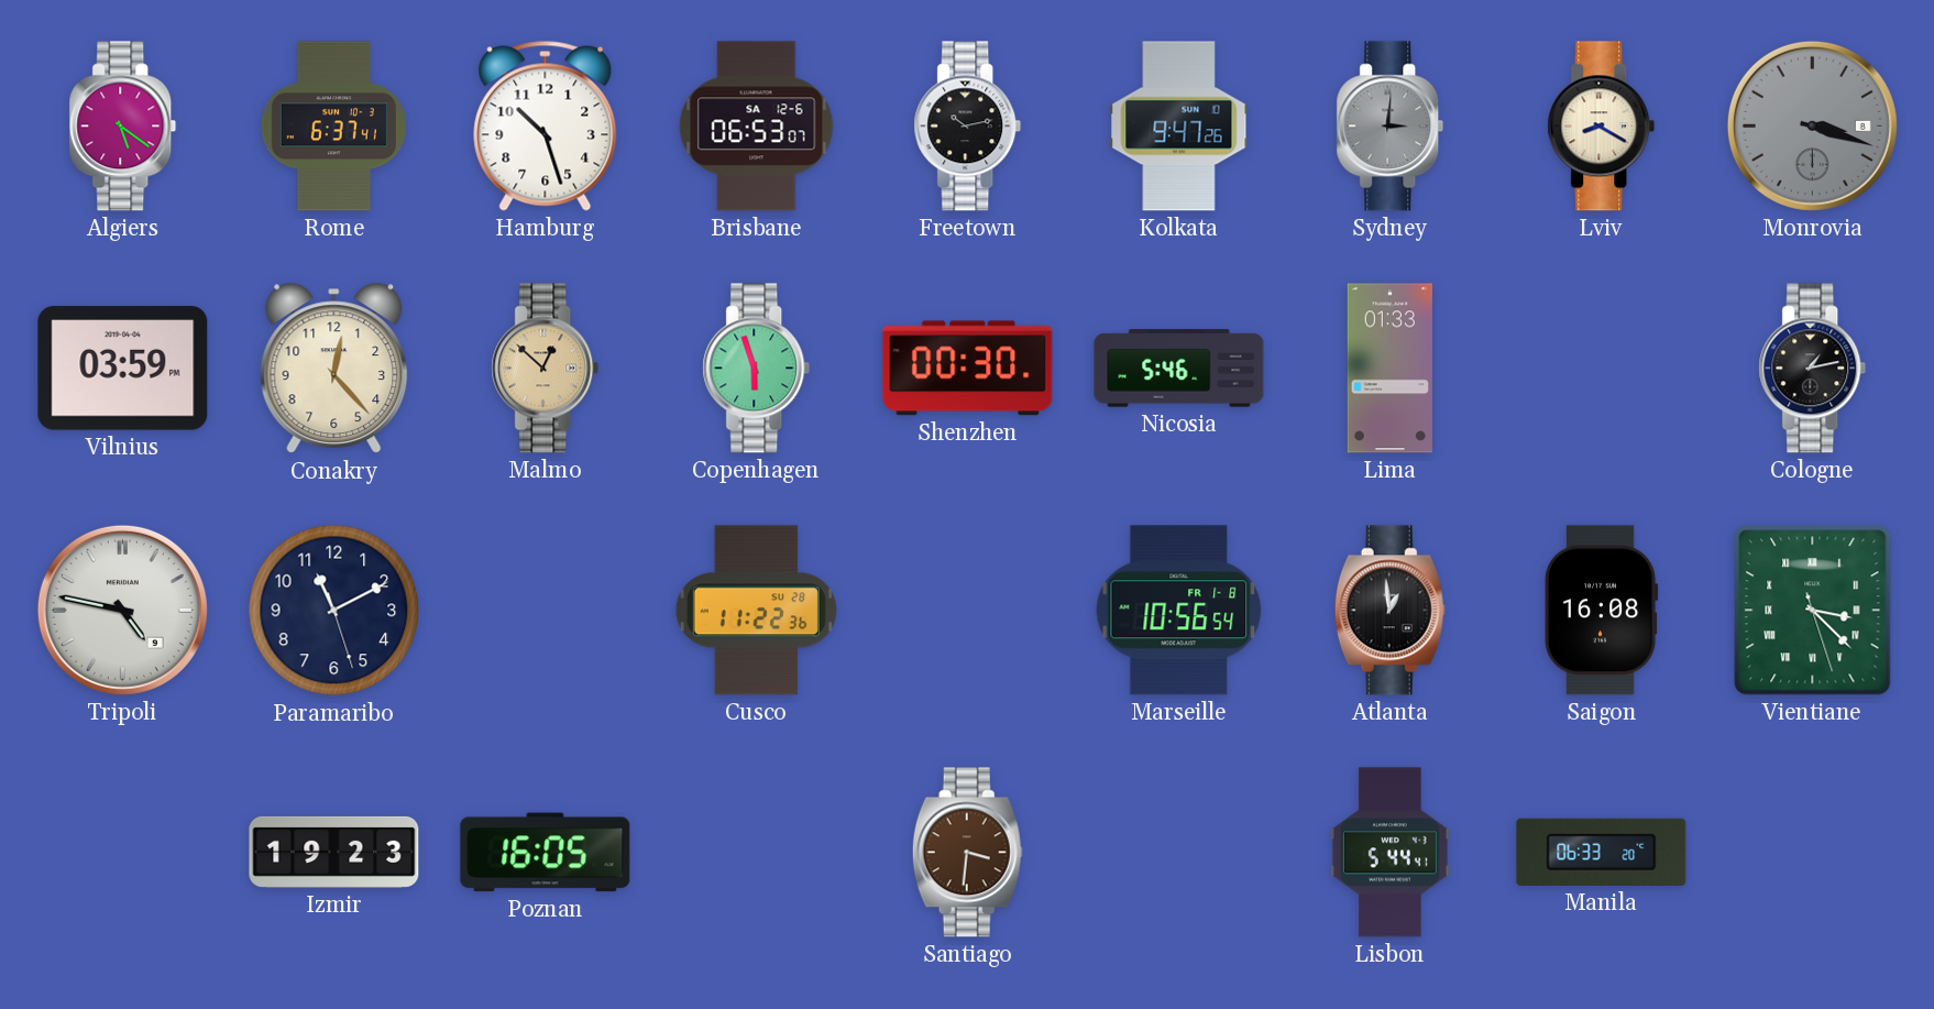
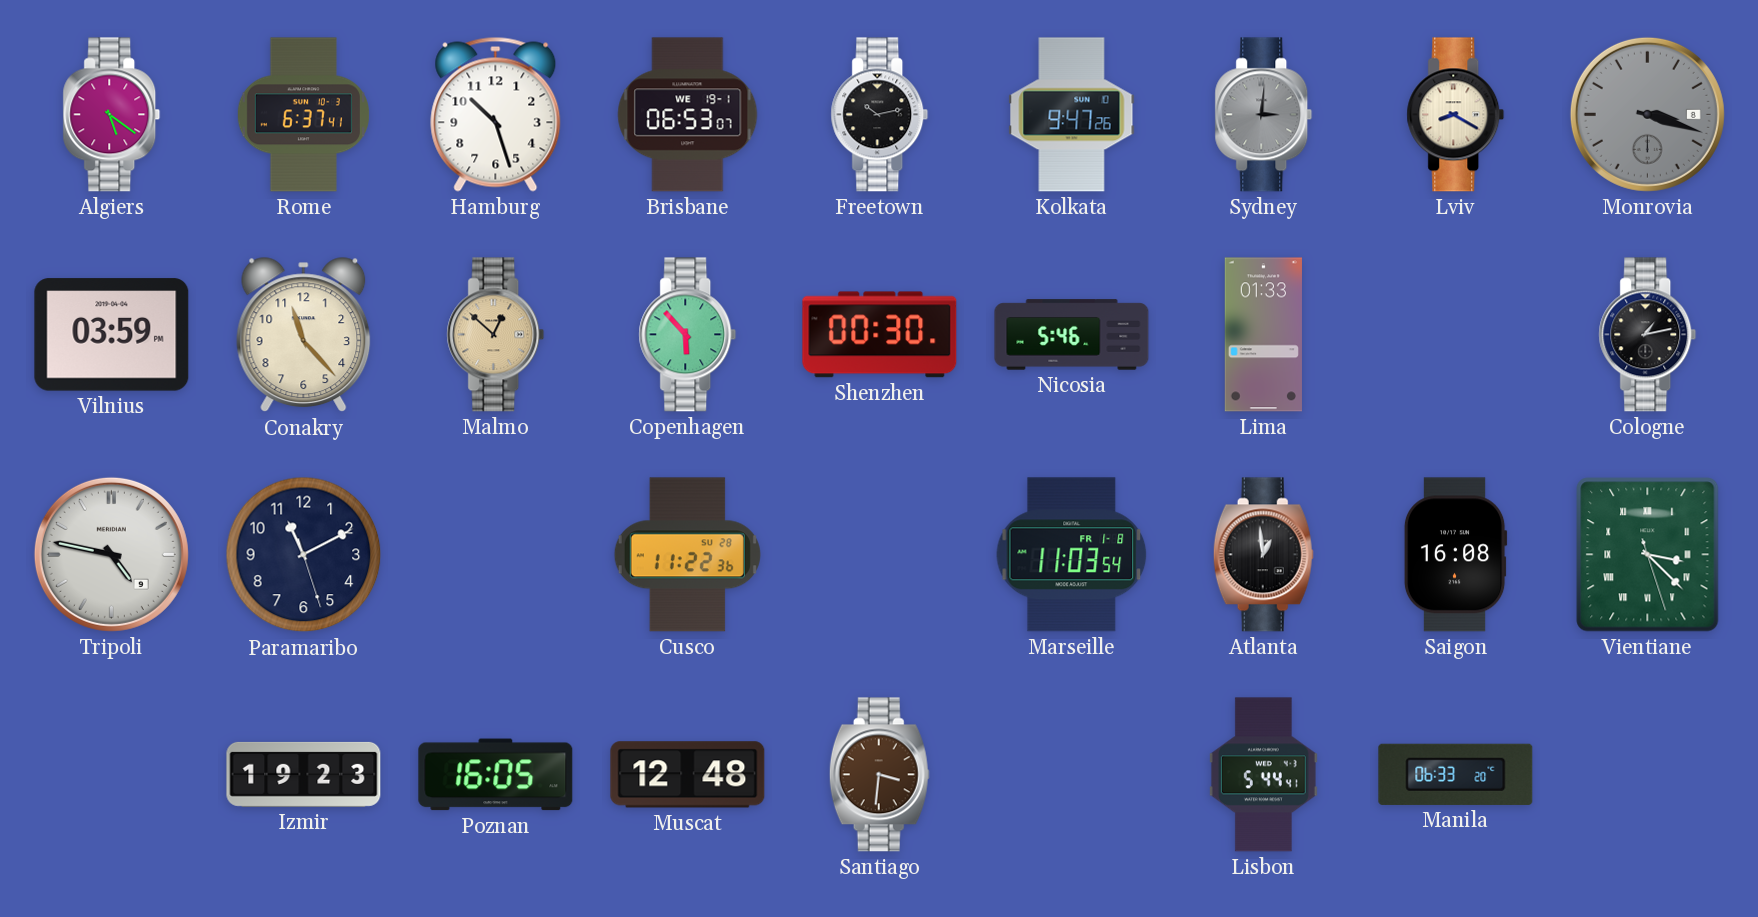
Brisbane date: SA 12-6 -> WE 19-1
Conakry: 12:23 -> 11:23
Copenhagen: 5:57 -> 5:53
Marseille: 10:56 -> 11:03
Muscat: none -> 12:48
